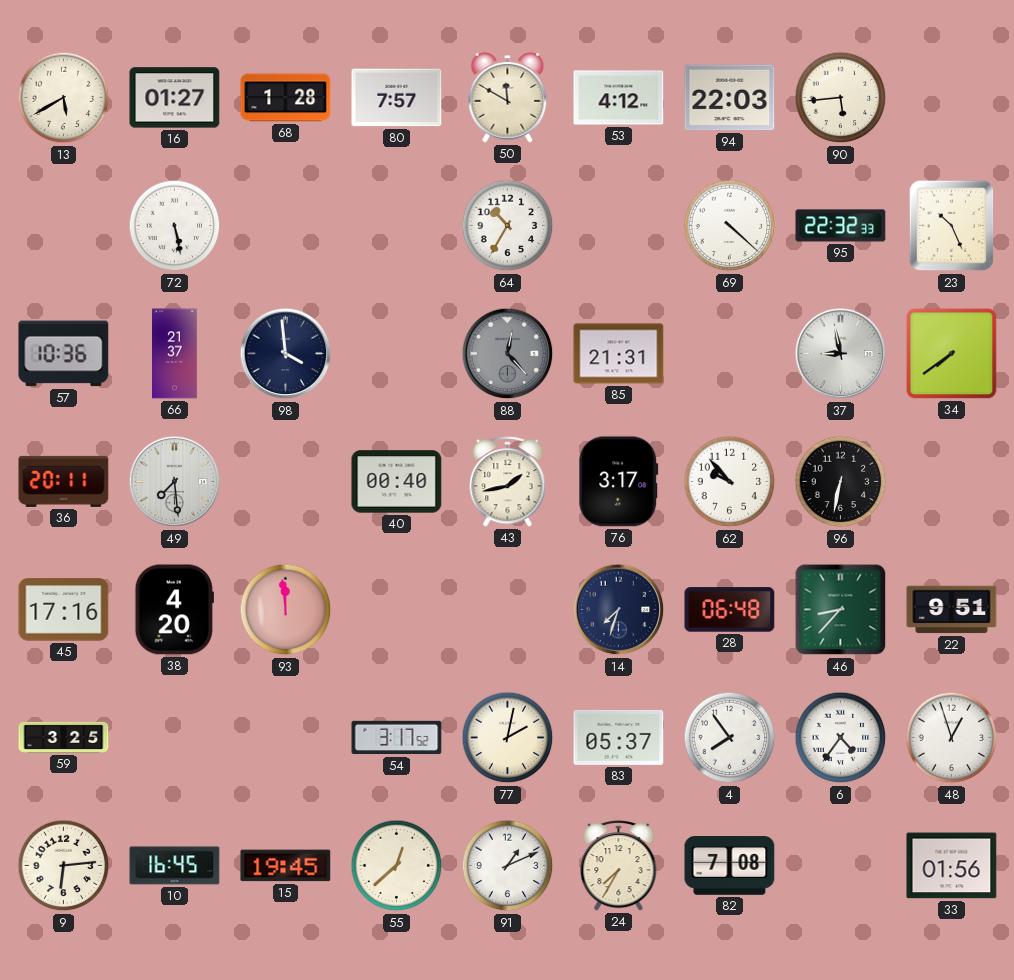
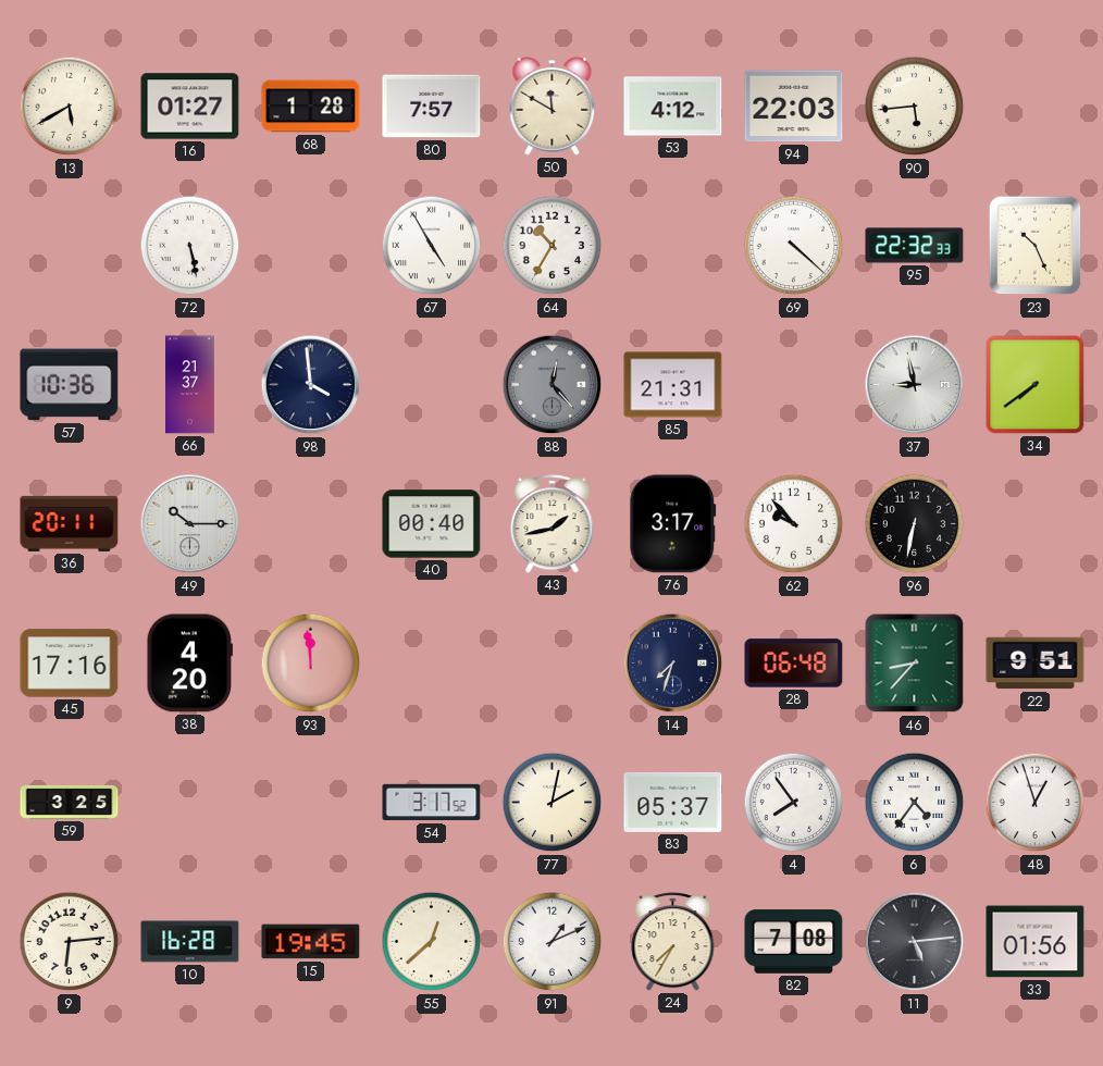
67: none -> 4:55
49: 7:29 -> 10:15
10: 16:45 -> 16:28
11: none -> 5:14
